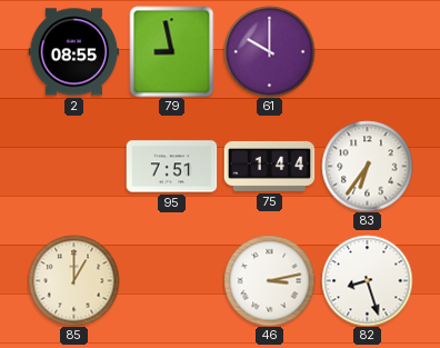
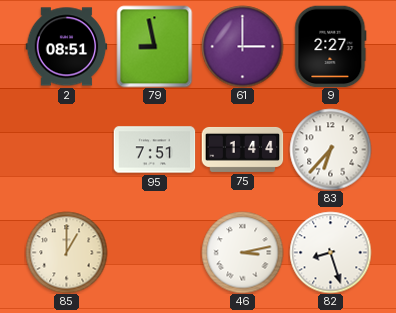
2: 08:55 -> 08:51
61: 10:00 -> 3:00
9: none -> 2:27
83: 6:36 -> 6:37
